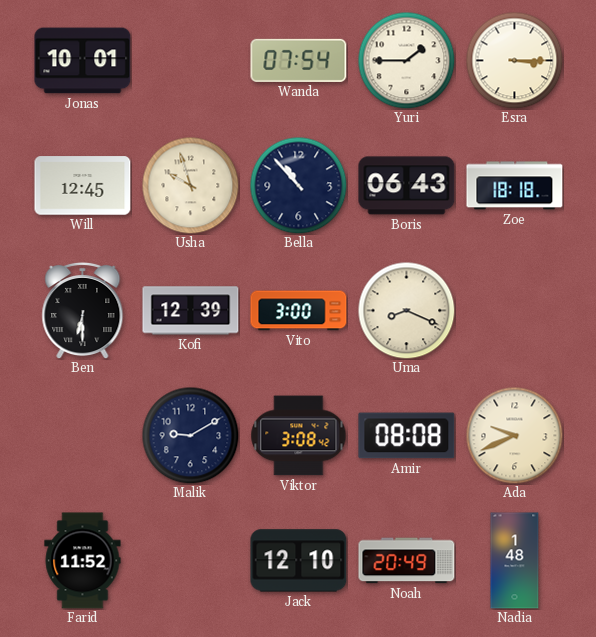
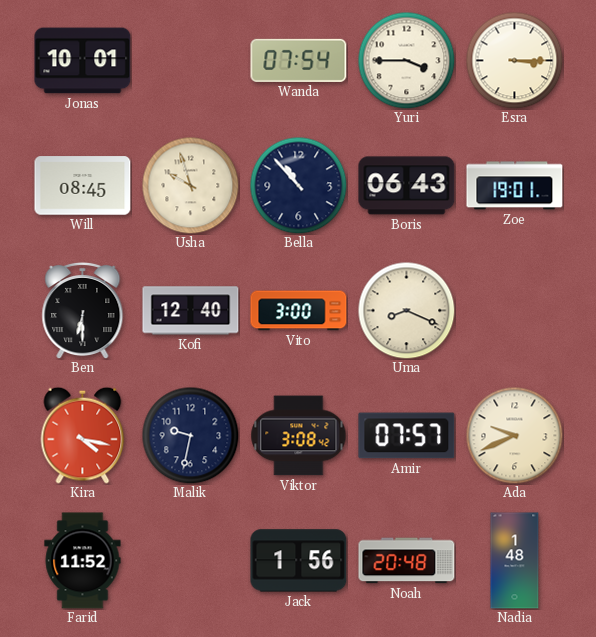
Yuri: 1:45 -> 3:45
Will: 12:45 -> 08:45
Zoe: 18:18 -> 19:01
Kofi: 12:39 -> 12:40
Kira: none -> 4:17
Malik: 9:10 -> 9:32
Amir: 08:08 -> 07:57
Jack: 12:10 -> 1:56
Noah: 20:49 -> 20:48
